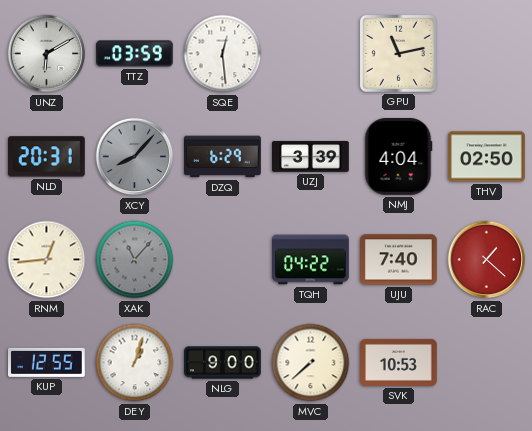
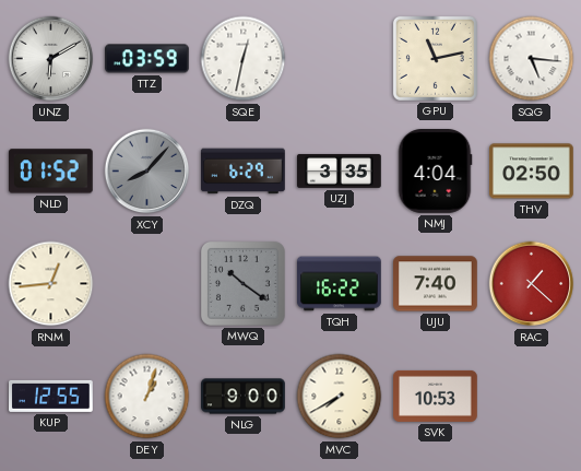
SQE: 12:29 -> 12:32
SQG: none -> 5:16
NLD: 20:31 -> 01:52
UZJ: 3:39 -> 3:35
XAK: 11:07 -> none
MWQ: none -> 10:21
TQH: 04:22 -> 16:22
MVC: 7:38 -> 7:40
